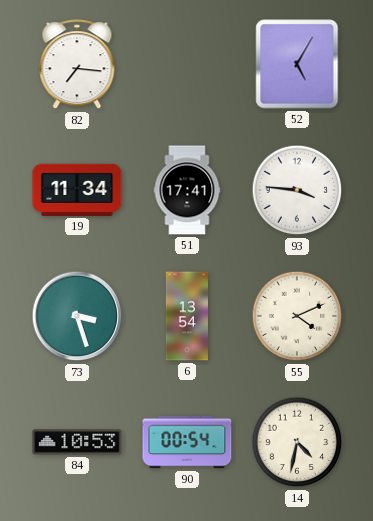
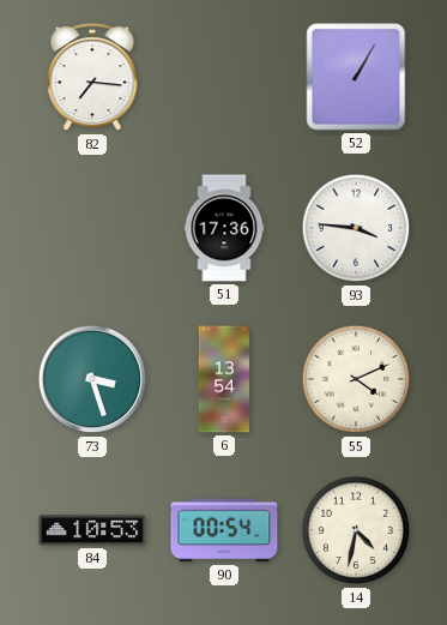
52: 5:05 -> 1:05
19: 11:34 -> none
51: 17:41 -> 17:36
